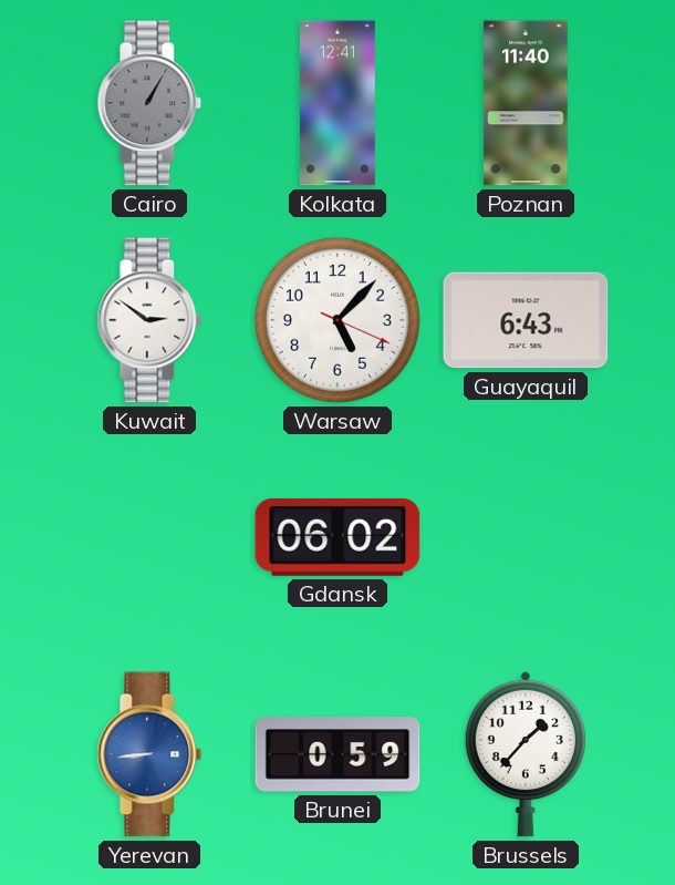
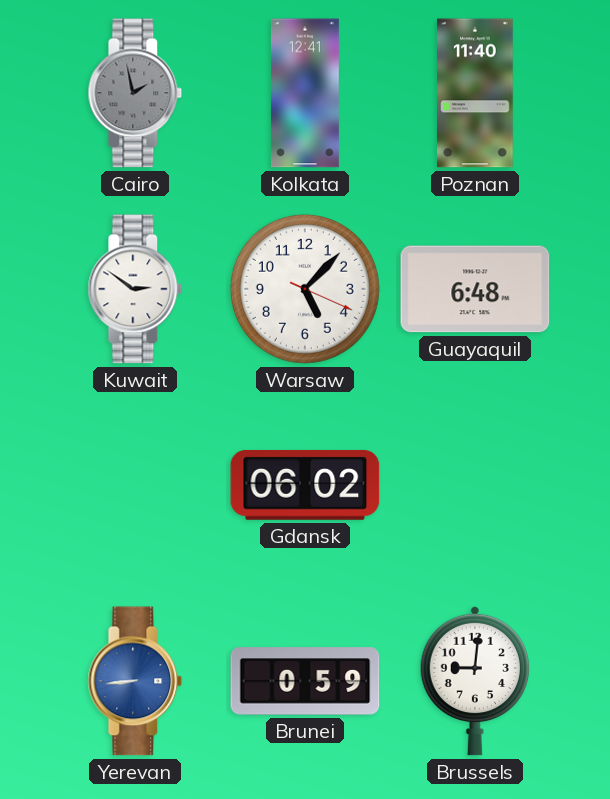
Cairo: 1:05 -> 1:58
Guayaquil: 6:43 -> 6:48
Brussels: 1:37 -> 9:01
